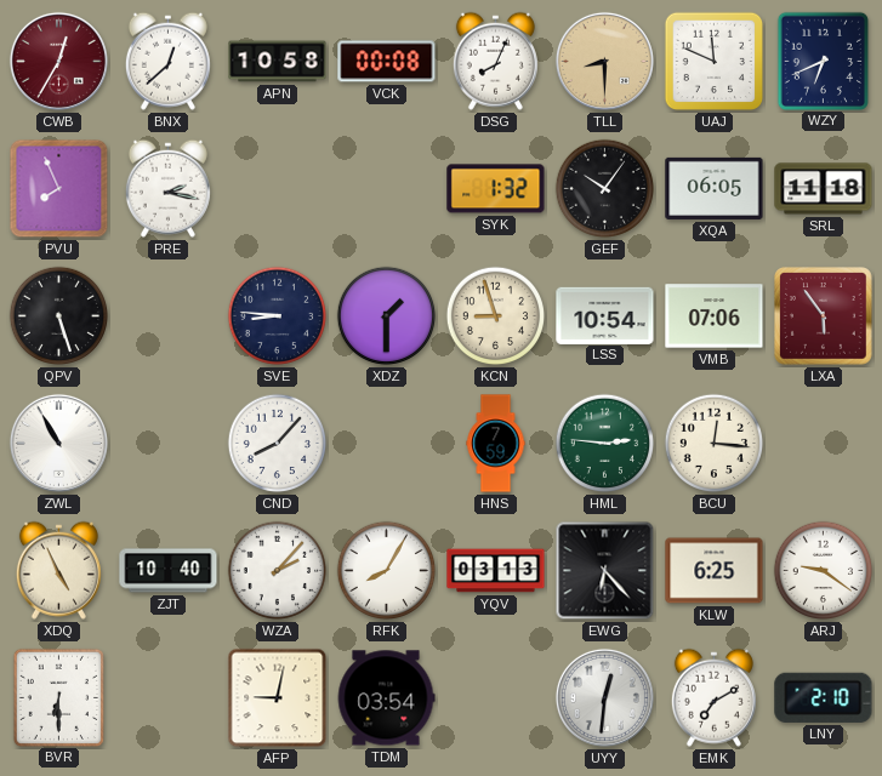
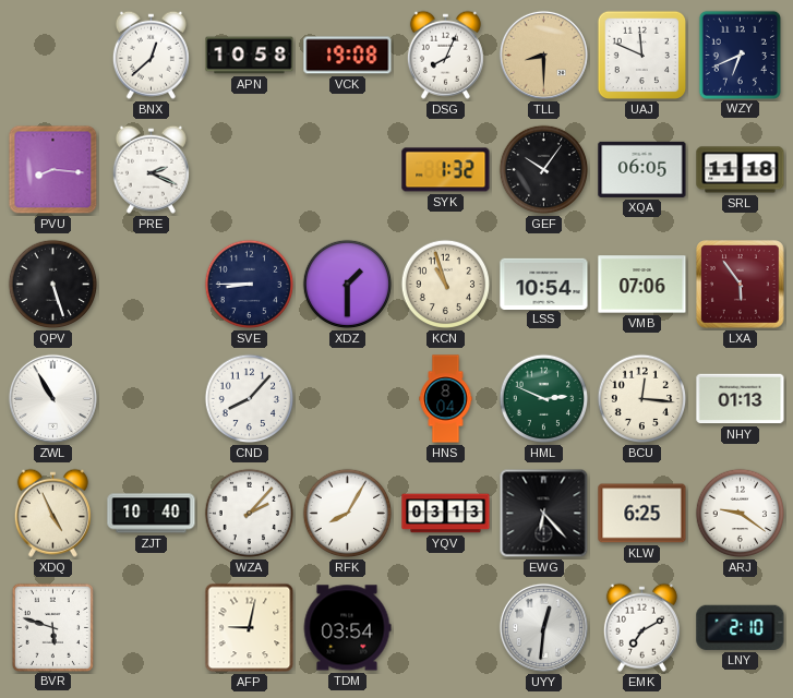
CWB: 12:35 -> none
VCK: 00:08 -> 19:08
PVU: 7:56 -> 8:16
PRE: 2:17 -> 2:19
SVE: 8:46 -> 8:45
KCN: 8:57 -> 10:57
HNS: 7:59 -> 8:04
HML: 2:46 -> 2:49
NHY: none -> 01:13
BVR: 6:30 -> 5:48
